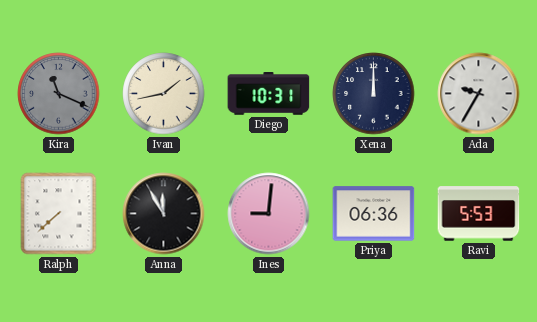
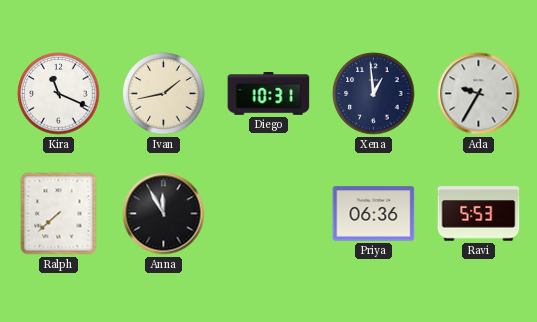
Kira dial: grey -> white
Xena: 12:00 -> 12:59
Ines: 9:01 -> none
